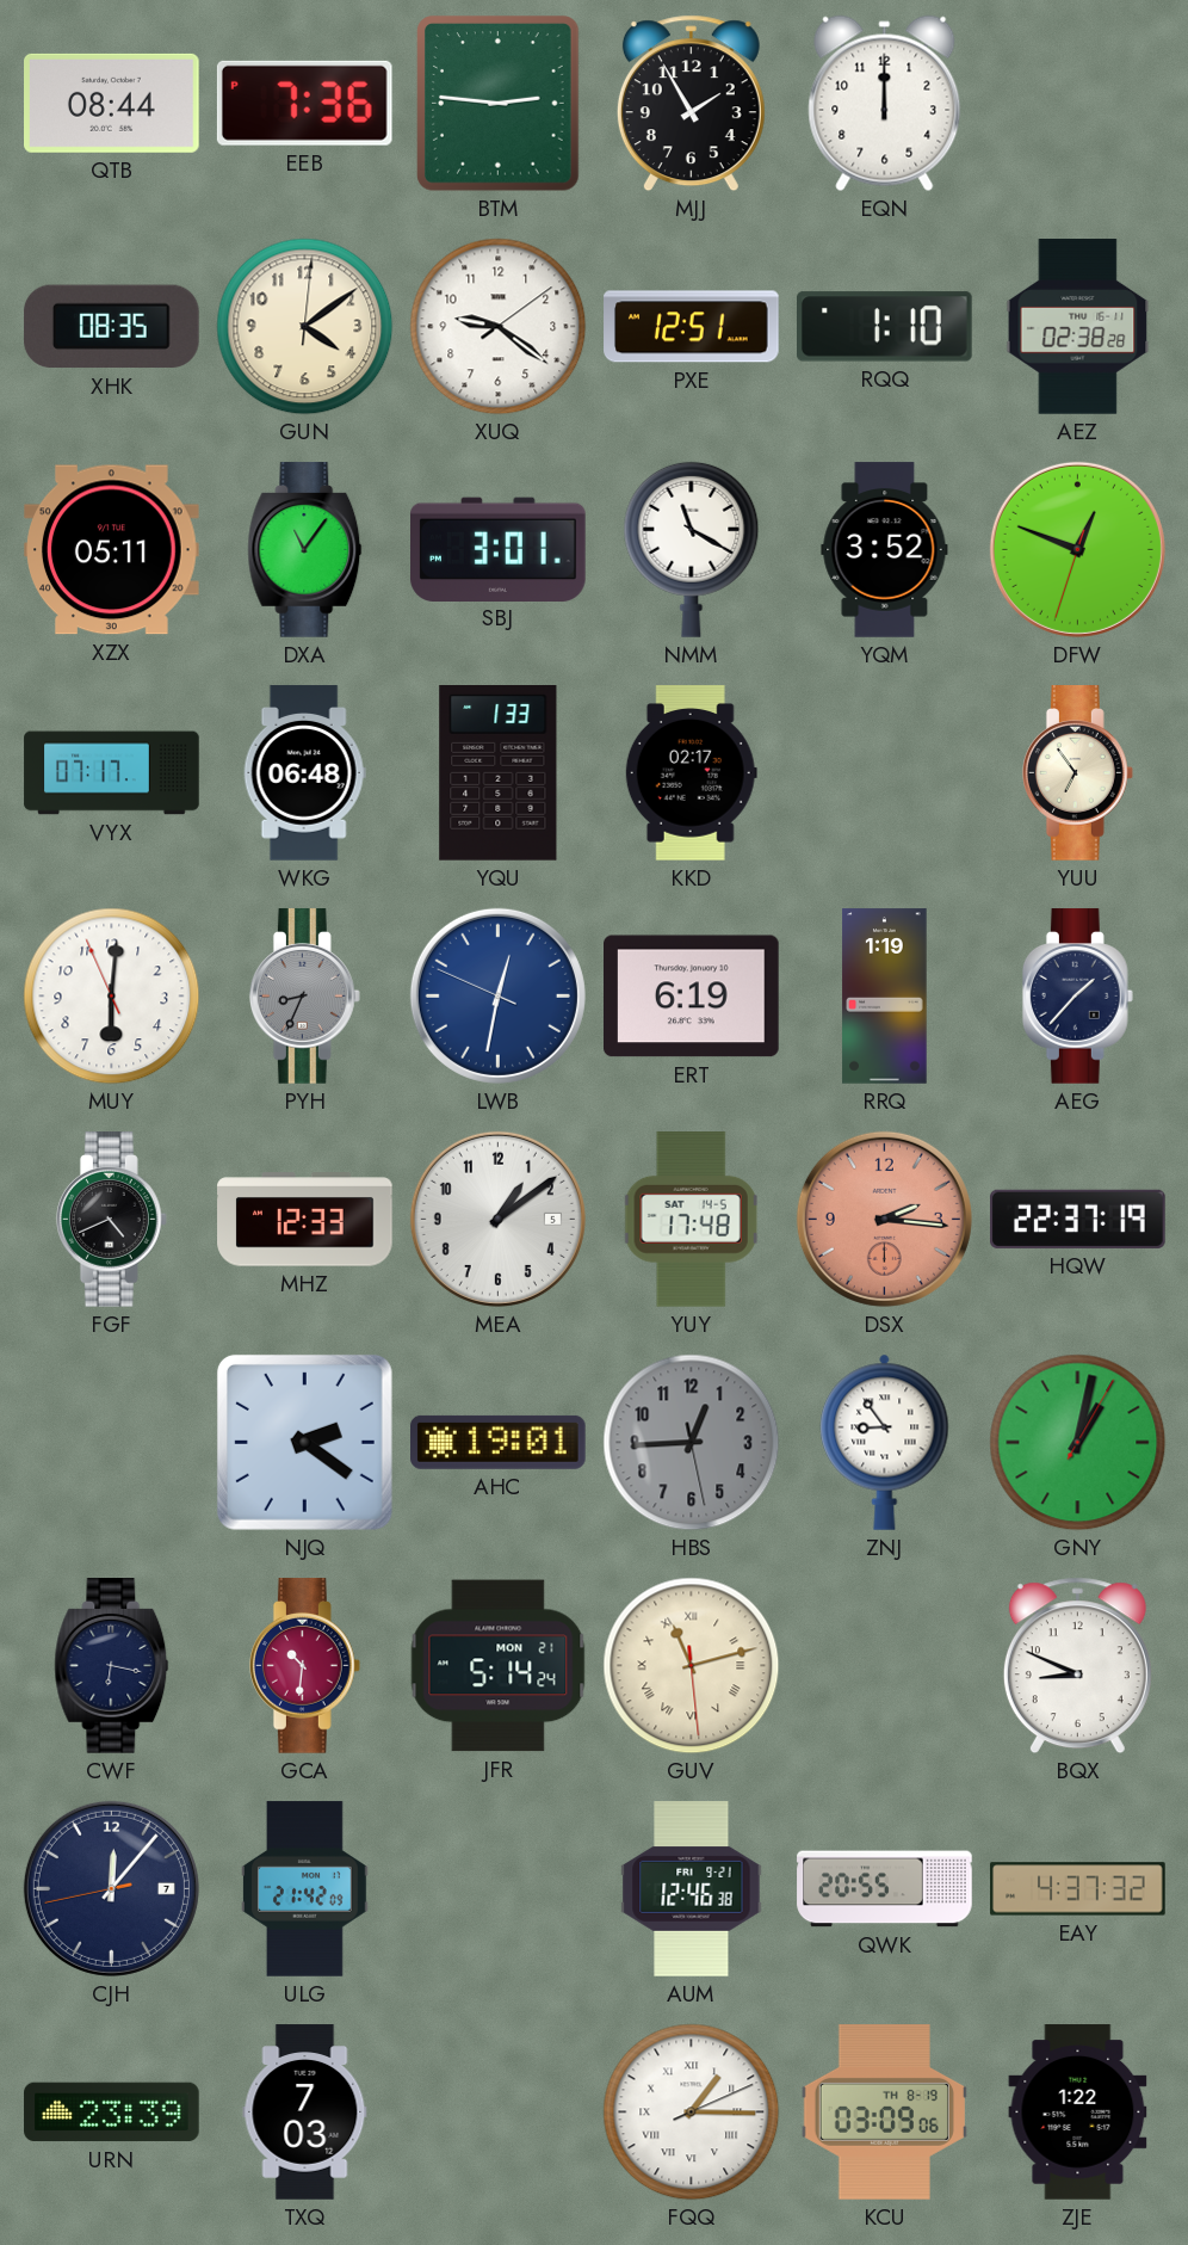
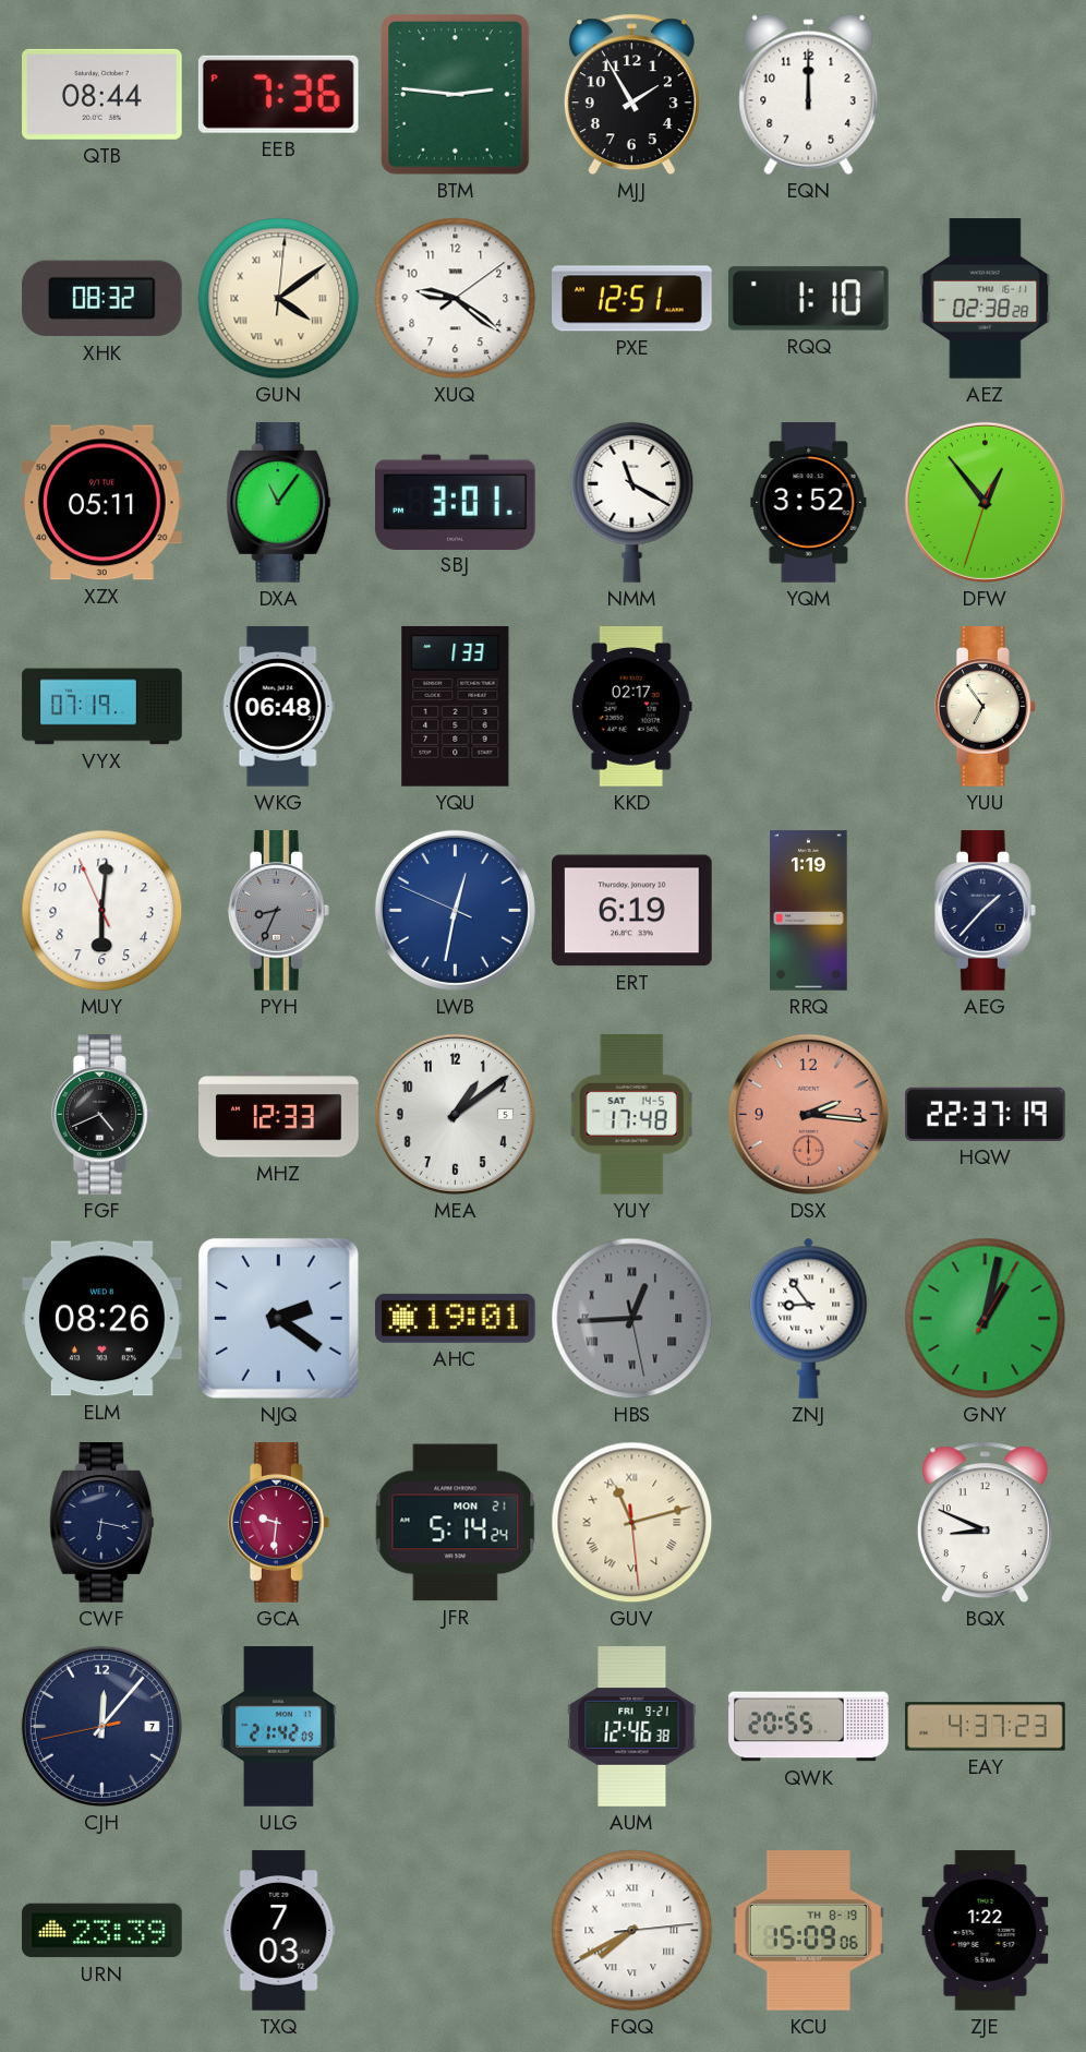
XHK: 08:35 -> 08:32
GUN numerals: Arabic -> Roman
DFW: 12:48 -> 12:53
VYX: 07:17 -> 07:19
ELM: none -> 08:26
HBS numerals: Arabic -> Roman
GCA: 10:31 -> 9:31
EAY: 4:37:32 -> 4:37:23
FQQ: 1:15 -> 7:40
KCU: 03:09 -> 15:09
